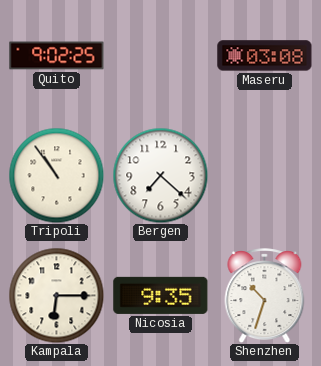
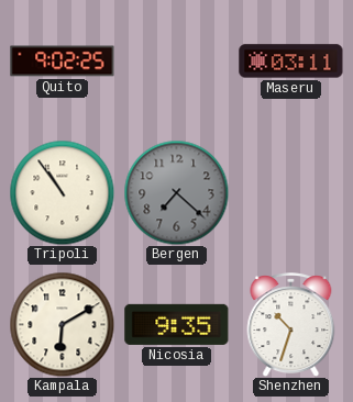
Maseru: 03:08 -> 03:11
Bergen dial: white -> grey
Kampala: 6:15 -> 6:10
